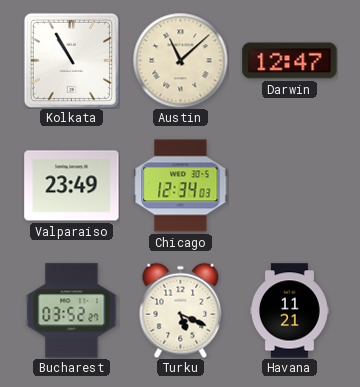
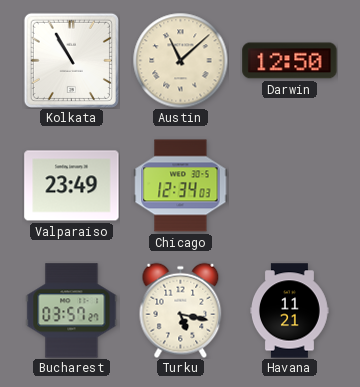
Darwin: 12:47 -> 12:50
Bucharest: 03:52 -> 03:57
Turku: 5:19 -> 5:17
